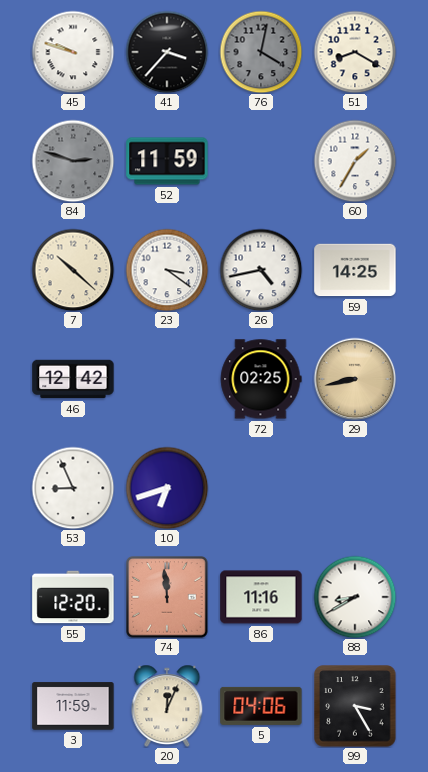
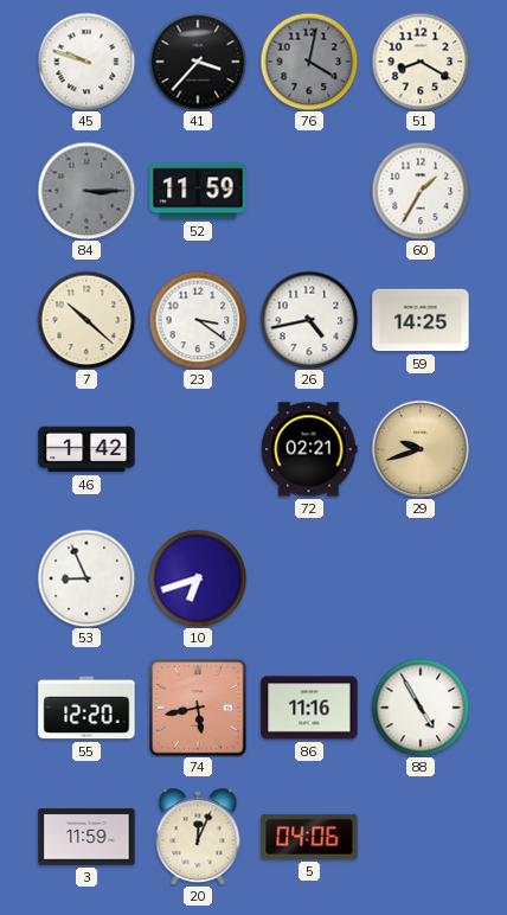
84: 2:48 -> 3:15
46: 12:42 -> 1:42
72: 02:25 -> 02:21
29: 8:43 -> 9:42
74: 11:59 -> 5:43
88: 8:40 -> 4:55
99: 3:25 -> none
